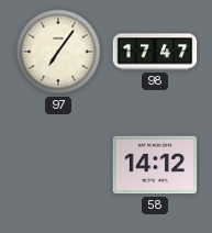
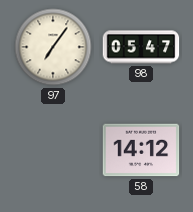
98: 17:47 -> 05:47
